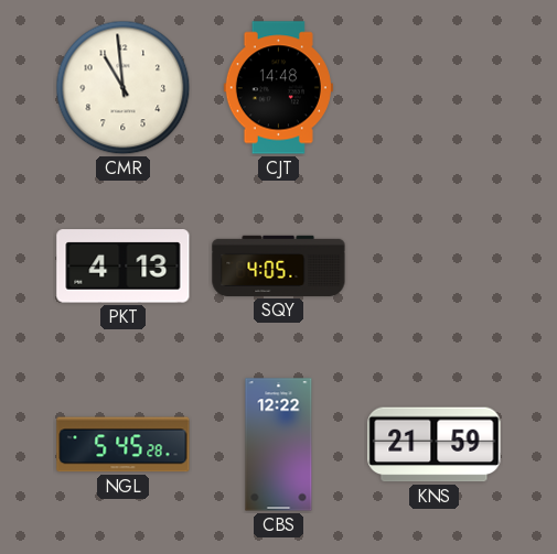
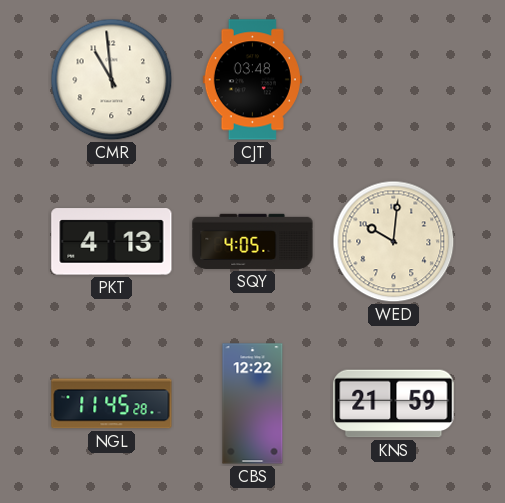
CJT: 14:48 -> 03:48
WED: none -> 10:01
NGL: 5:45 -> 11:45
